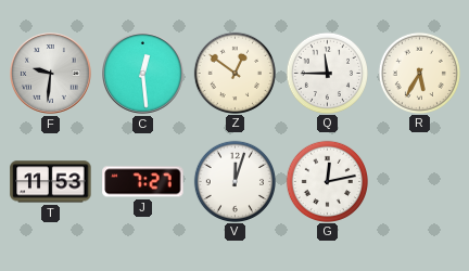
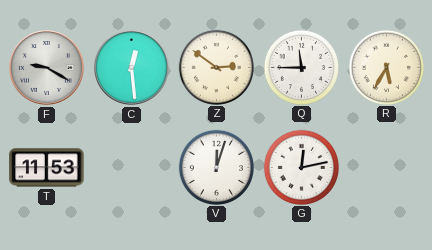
F: 9:31 -> 9:20
Z: 12:51 -> 2:51
J: 7:27 -> none
